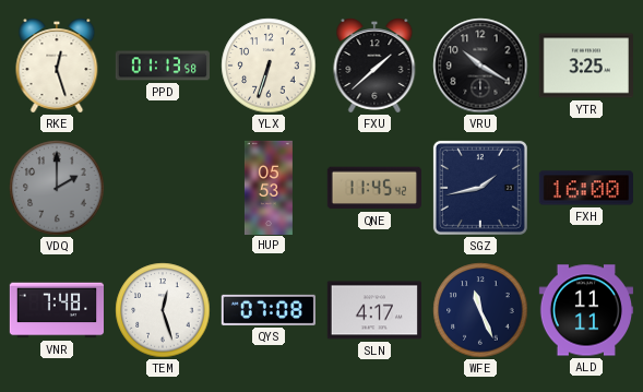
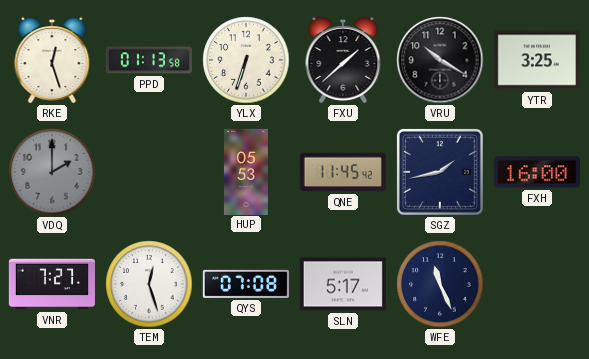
VNR: 7:48 -> 7:27
SLN: 4:17 -> 5:17
ALD: 11:11 -> none
